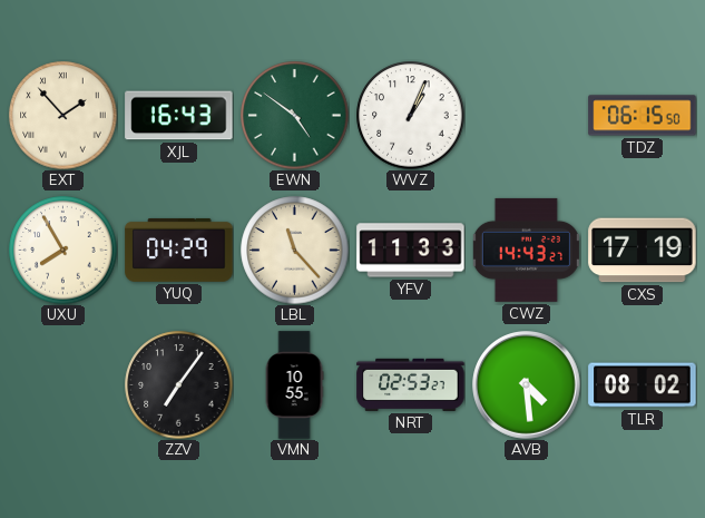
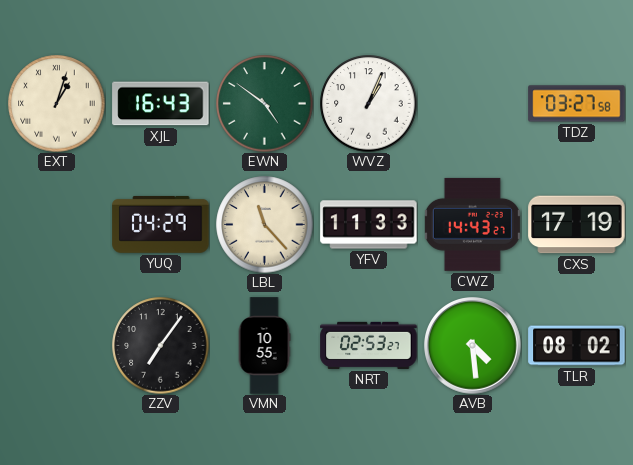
EXT: 1:53 -> 1:03
TDZ: 06:15 -> 03:27
UXU: 7:55 -> none
